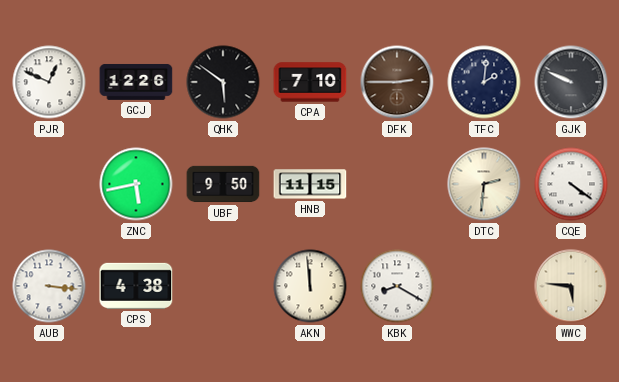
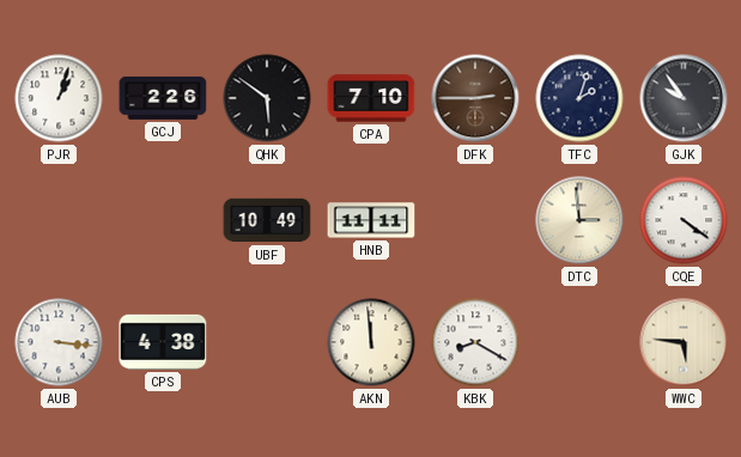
PJR: 12:49 -> 1:03
GCJ: 12:26 -> 2:26
TFC: 2:01 -> 2:03
GJK: 9:49 -> 9:54
ZNC: 5:43 -> none
UBF: 9:50 -> 10:49
HNB: 11:15 -> 11:11
DTC: 2:31 -> 2:59
